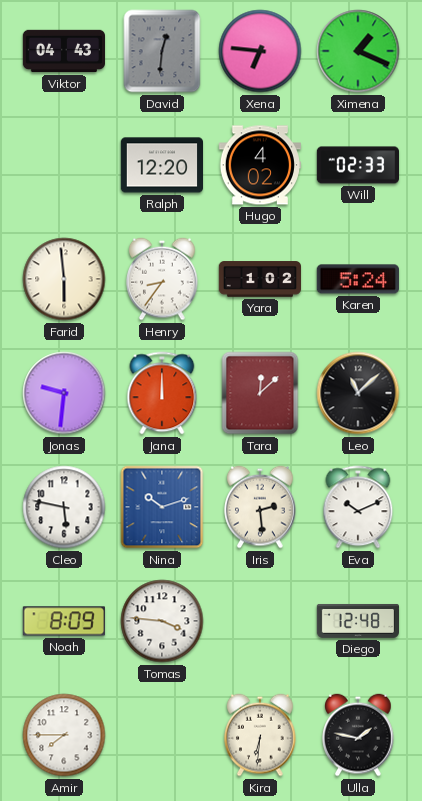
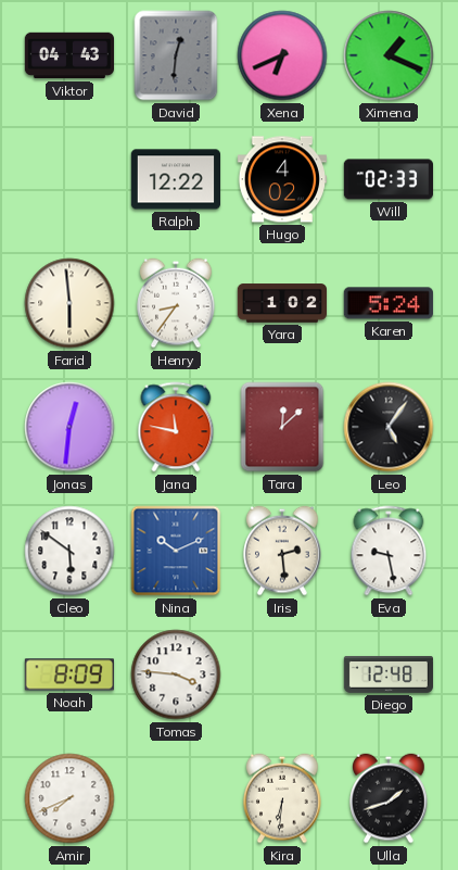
Xena: 6:46 -> 6:41
Ralph: 12:20 -> 12:22
Jonas: 9:31 -> 12:31
Jana: 12:00 -> 11:47
Leo: 11:08 -> 5:06
Cleo: 5:47 -> 5:51
Nina: 10:12 -> 10:11
Eva: 10:11 -> 9:28
Amir: 7:45 -> 7:41
Ulla: 1:47 -> 1:42
